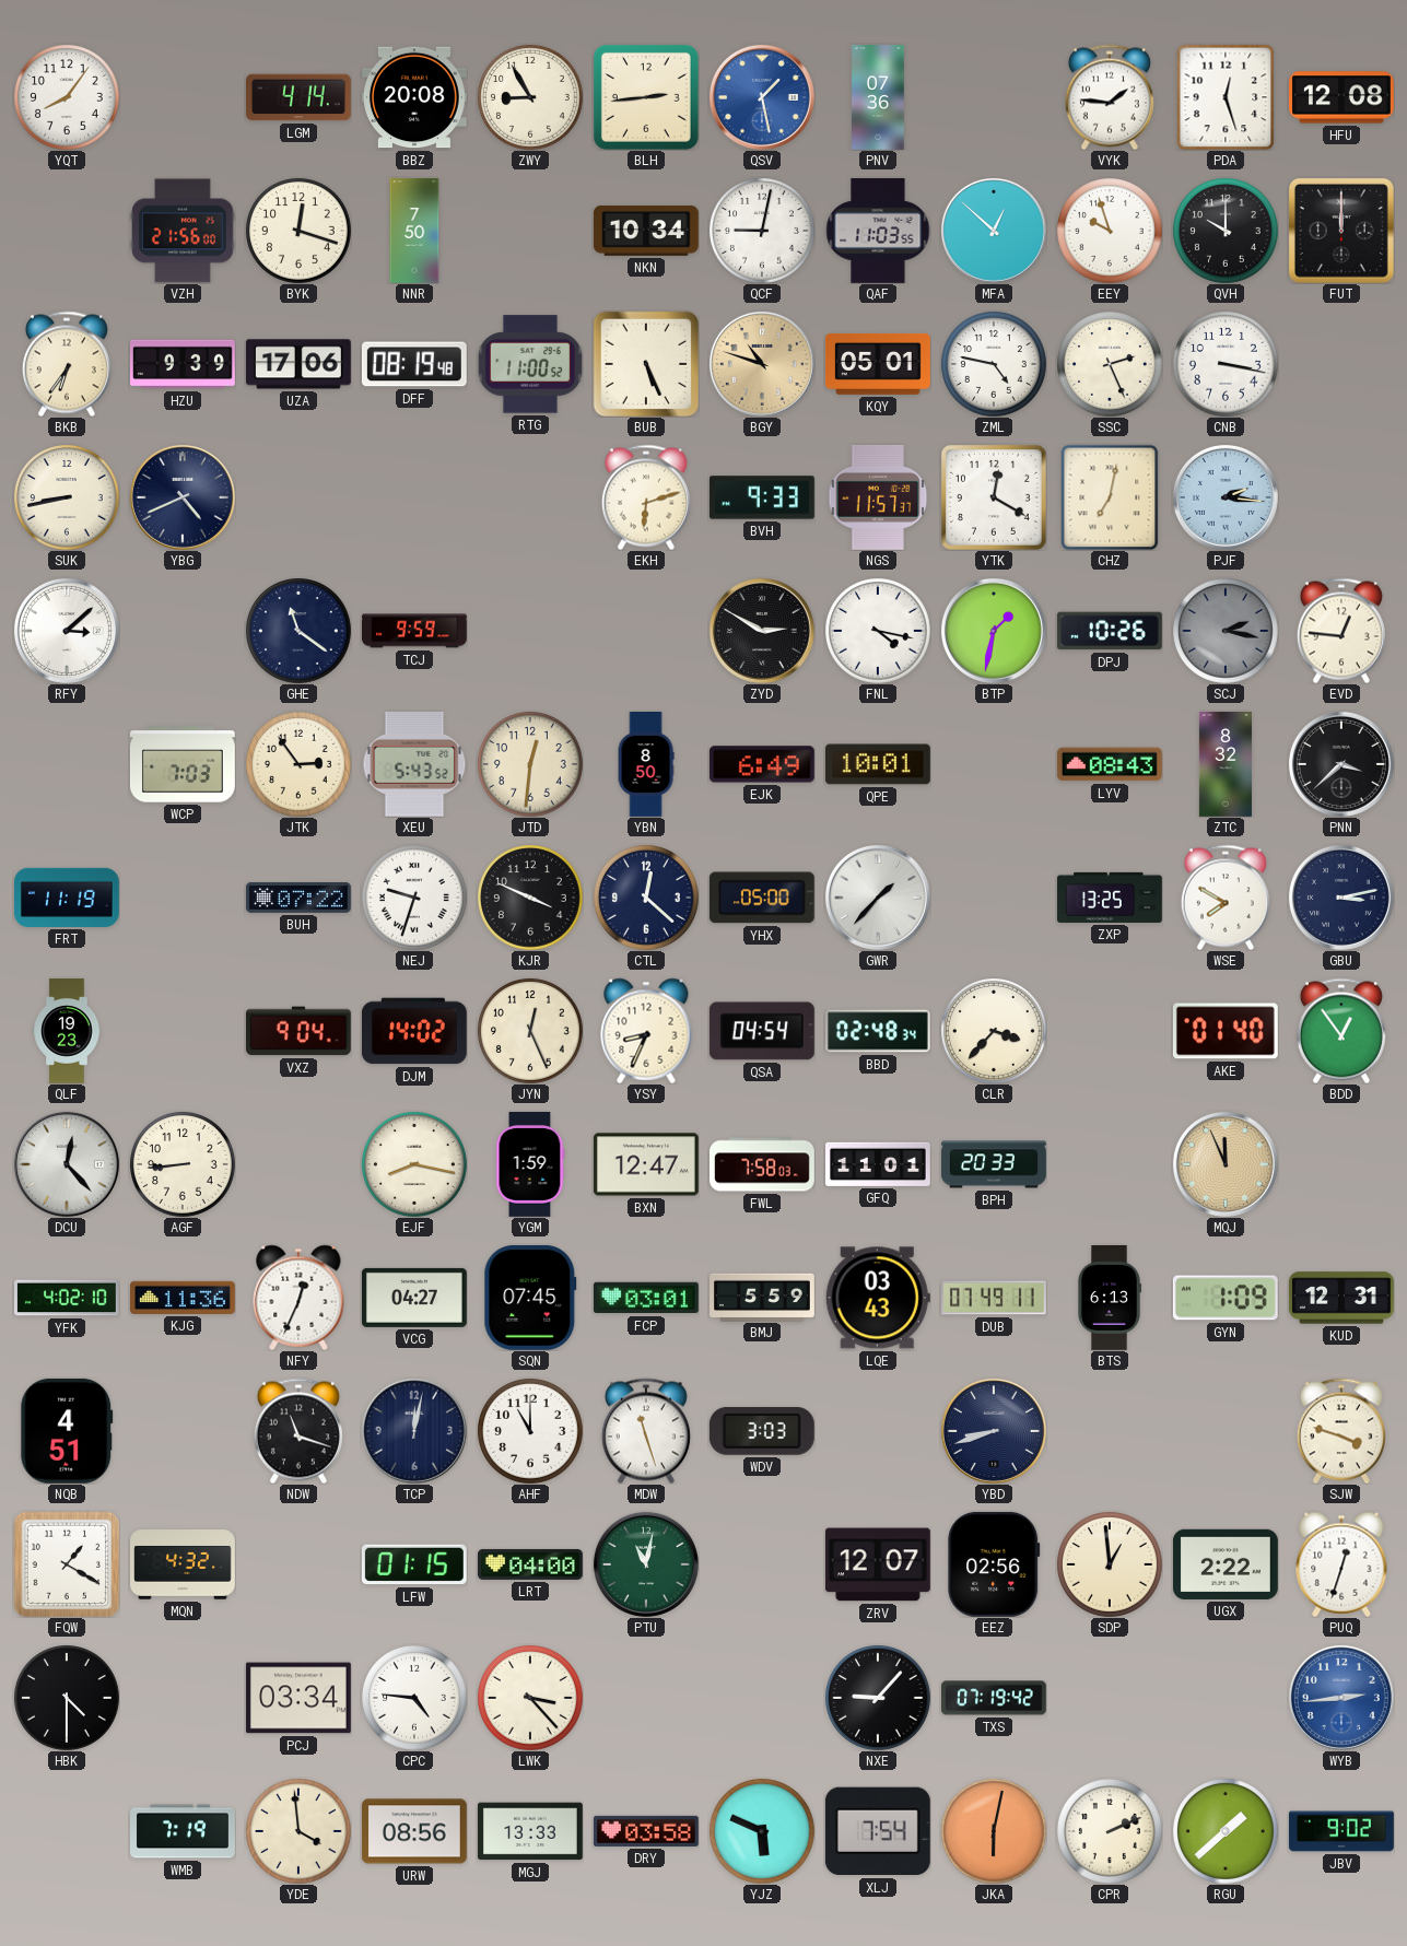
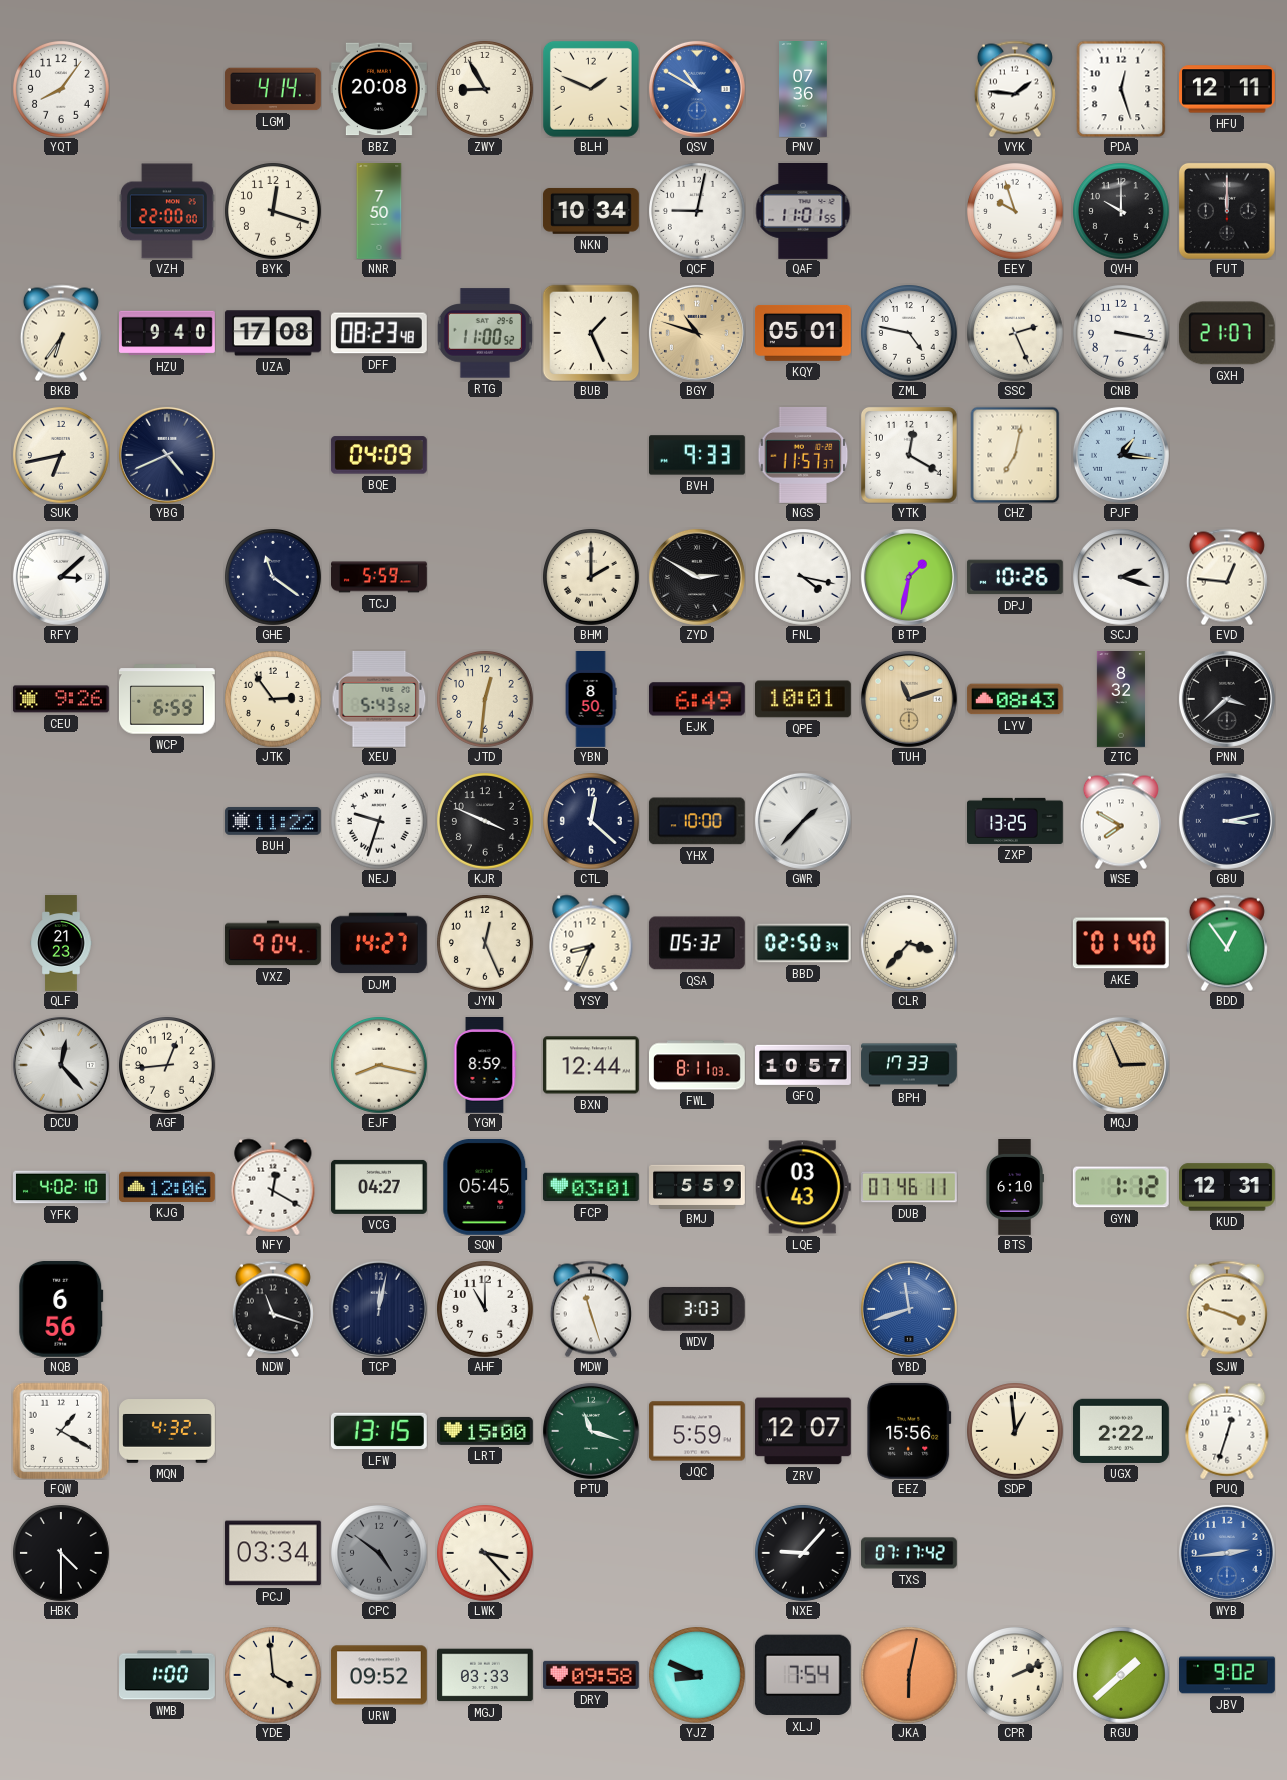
BLH: 2:44 -> 1:49
QSV: 1:28 -> 10:50
HFU: 12:08 -> 12:11
VZH: 21:56 -> 22:00
QAF: 11:03 -> 11:01
MFA: 12:52 -> none
HZU: 9:39 -> 9:40
UZA: 17:06 -> 17:08
DFF: 08:19 -> 08:23
BUB: 5:26 -> 1:26
GXH: none -> 21:07
SUK: 8:43 -> 6:43
BQE: none -> 04:09
EKH: 6:12 -> none
PJF: 2:16 -> 1:16
TCJ: 9:59 -> 5:59
BHM: none -> 2:00
SCJ: 2:17 -> 2:18
SCJ dial: grey -> white
CEU: none -> 9:26
WCP: 7:03 -> 6:59
TUH: none -> 11:12
FRT: 11:19 -> none
BUH: 07:22 -> 11:22
YHX: 05:00 -> 10:00
QLF: 19:23 -> 21:23
DJM: 14:02 -> 14:27
QSA: 04:54 -> 05:32
BBD: 02:48 -> 02:50
AGF: 8:44 -> 12:44
YGM: 1:59 -> 8:59
BXN: 12:47 -> 12:44
FWL: 7:58 -> 8:11
GFQ: 11:01 -> 10:57
BPH: 20:33 -> 17:33
MQJ: 11:56 -> 2:56
KJG: 11:36 -> 12:06
NFY: 12:34 -> 12:20
SQN: 07:45 -> 05:45
DUB: 07:49 -> 07:46
BTS: 6:13 -> 6:10
GYN: 1:09 -> 1:12
NQB: 4:51 -> 6:56
YBD: 8:42 -> 11:42
YBD dial: navy -> blue
LFW: 01:15 -> 13:15
LRT: 04:00 -> 15:00
PTU: 11:02 -> 11:18
JQC: none -> 5:59
EEZ: 02:56 -> 15:56
CPC: 4:46 -> 4:51
CPC dial: white -> grey
TXS: 07:19 -> 07:17
WMB: 7:19 -> 1:00
URW: 08:56 -> 09:52
MGJ: 13:33 -> 03:33
DRY: 03:58 -> 09:58
YJZ: 5:49 -> 8:49
